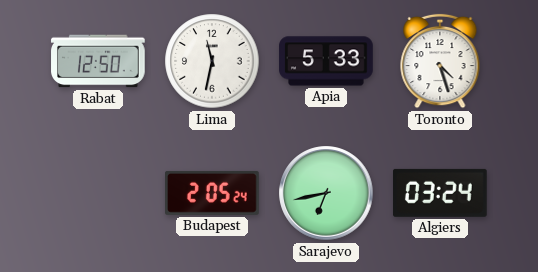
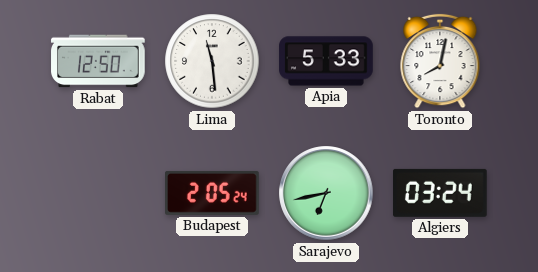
Lima: 11:32 -> 11:29
Toronto: 4:27 -> 8:02
